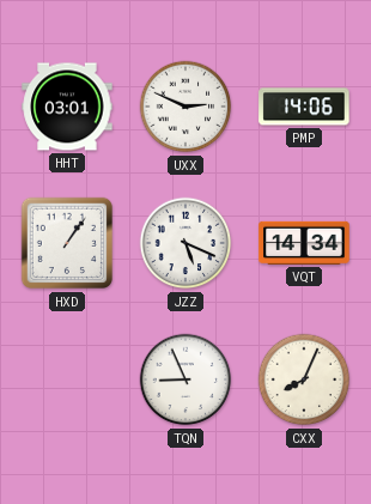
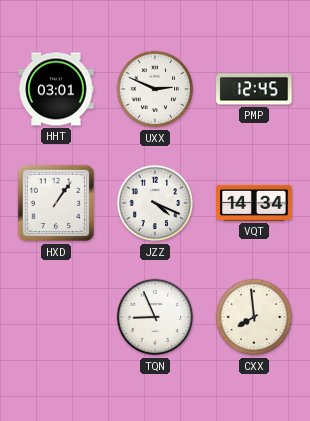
PMP: 14:06 -> 12:45
JZZ: 5:19 -> 4:19
CXX: 8:04 -> 7:59
